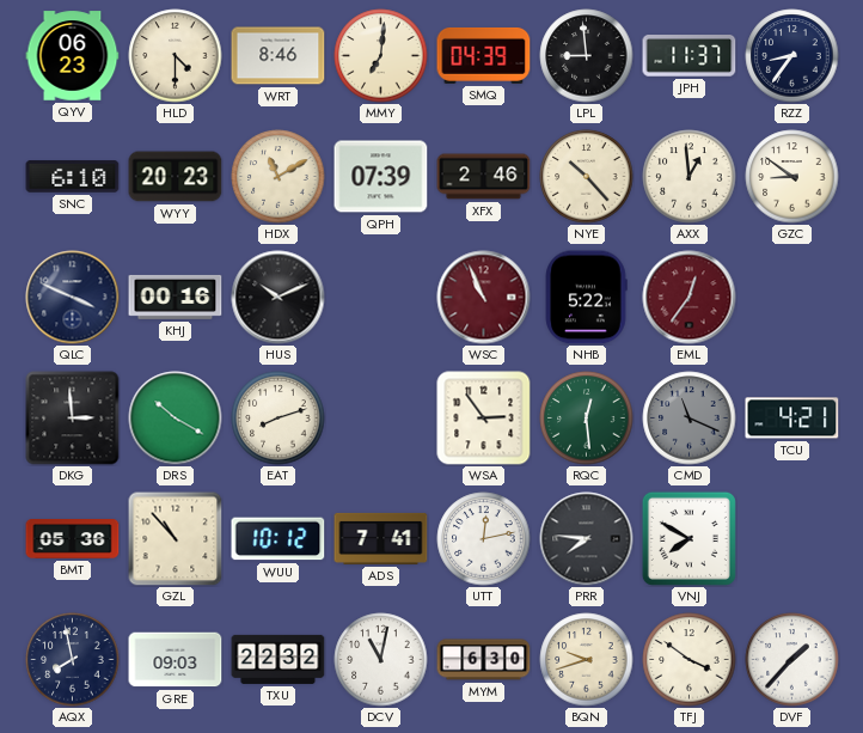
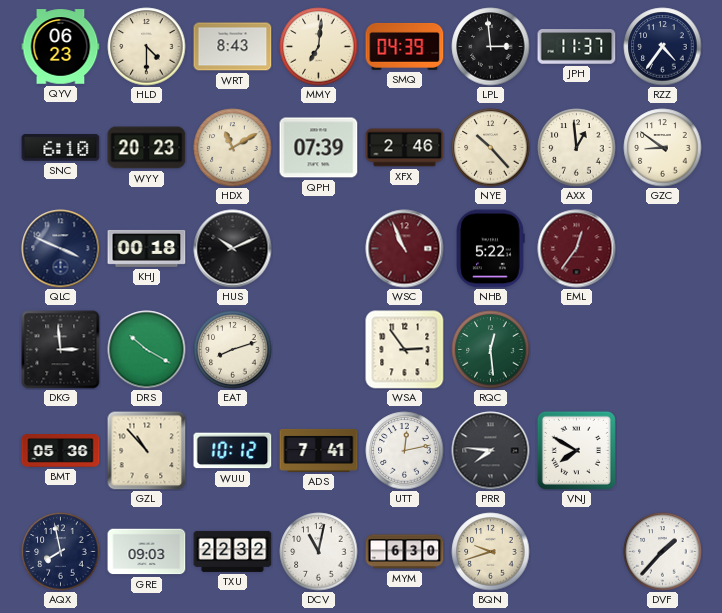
WRT: 8:46 -> 8:43
LPL: 8:59 -> 2:59
RZZ: 8:36 -> 4:36
KHJ: 00:16 -> 00:18
CMD: 11:19 -> none
TCU: 4:21 -> none
TFJ: 3:51 -> none
